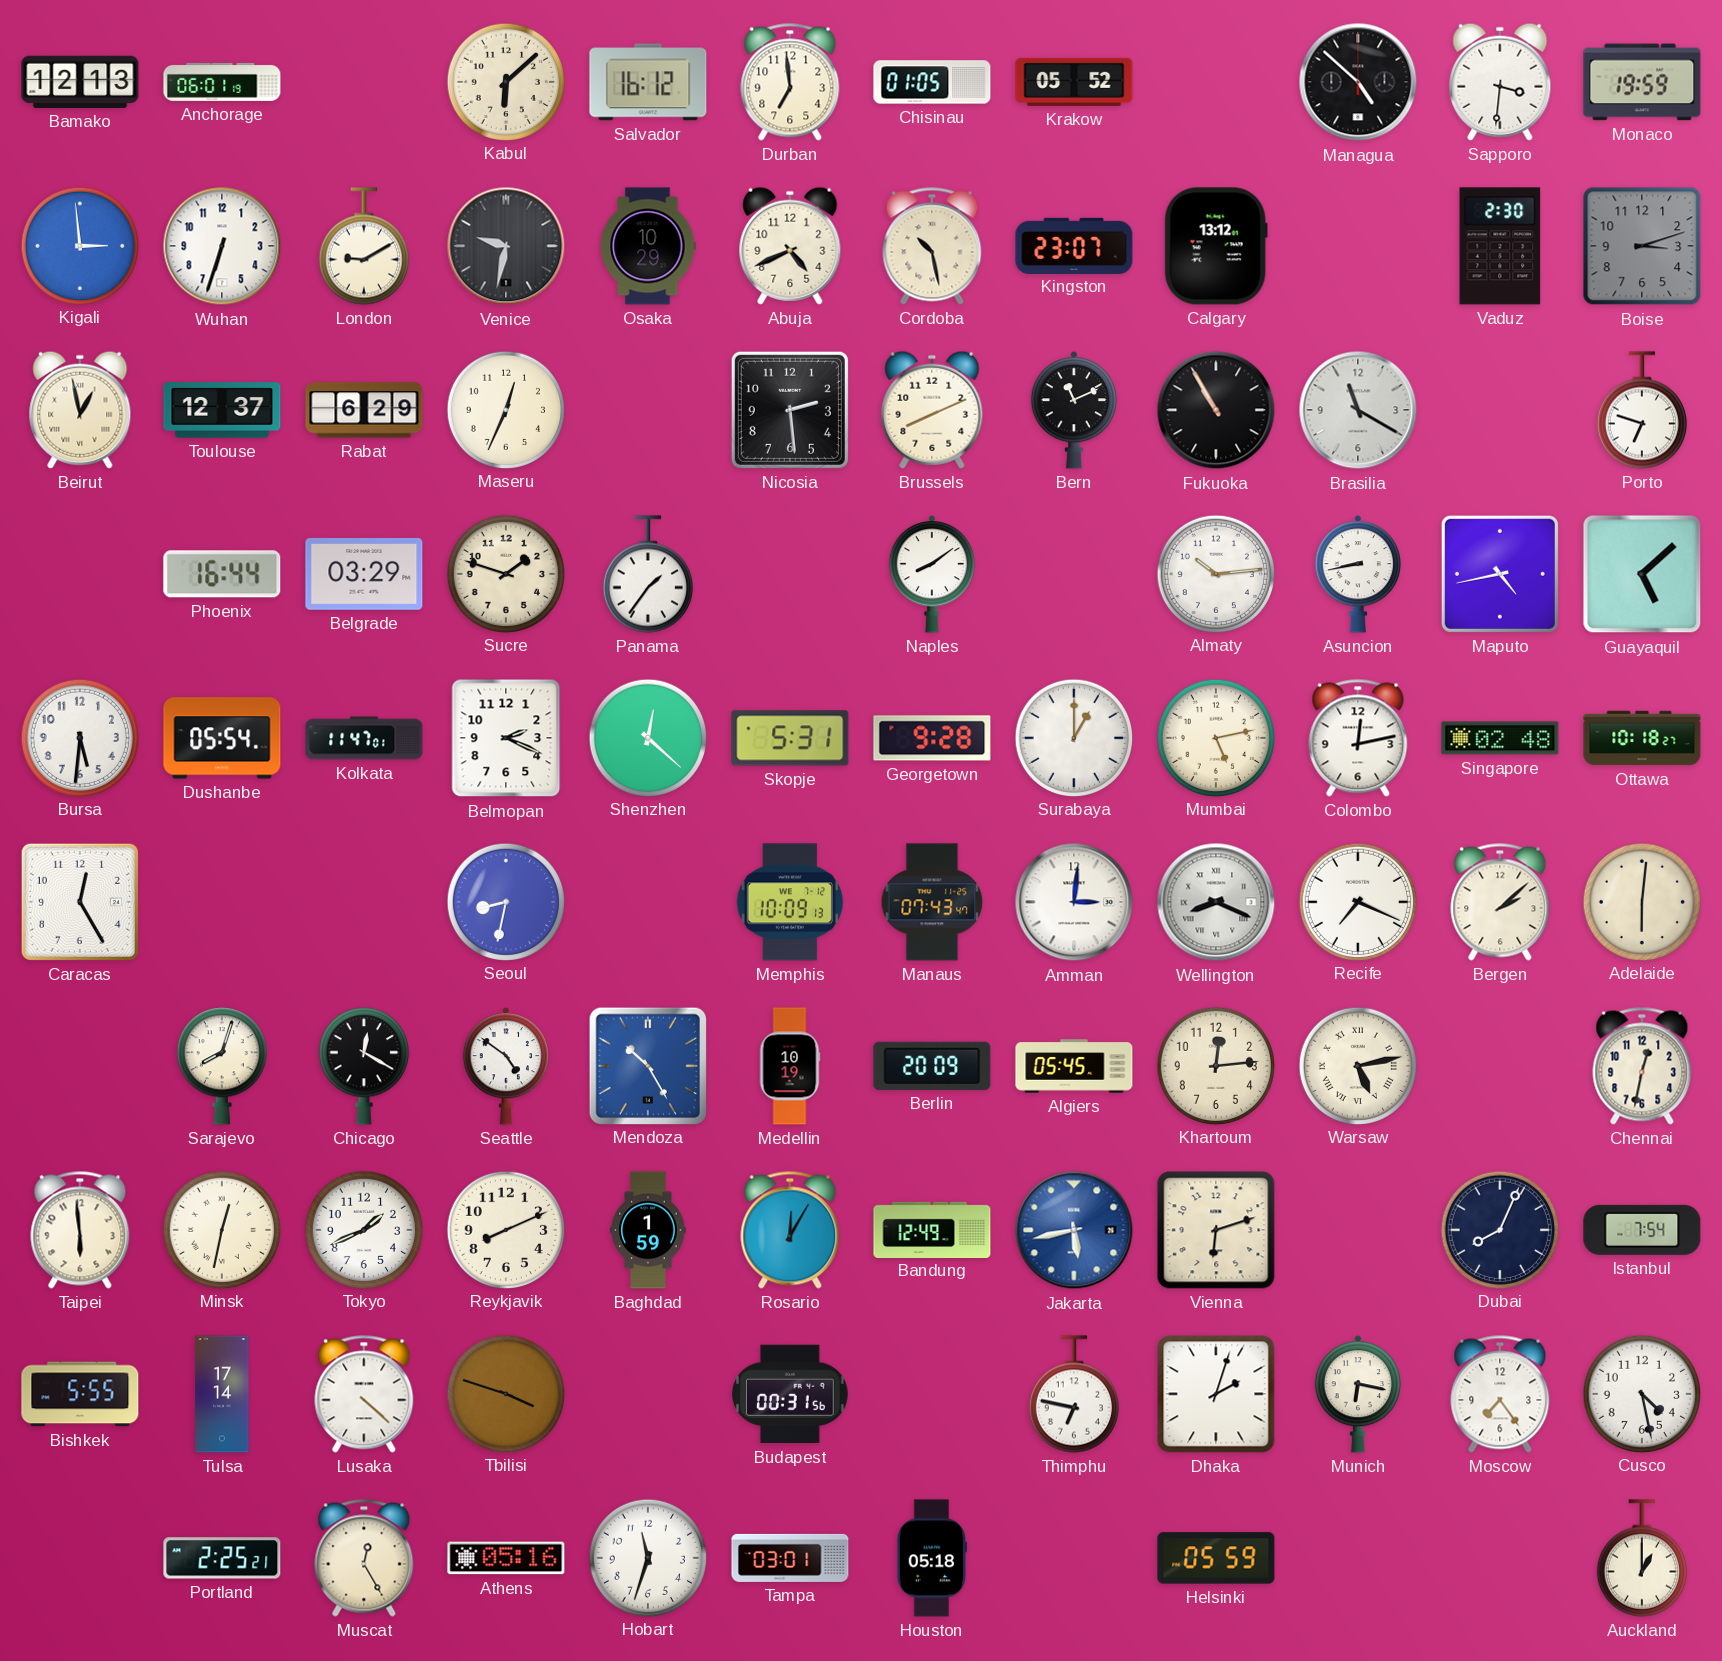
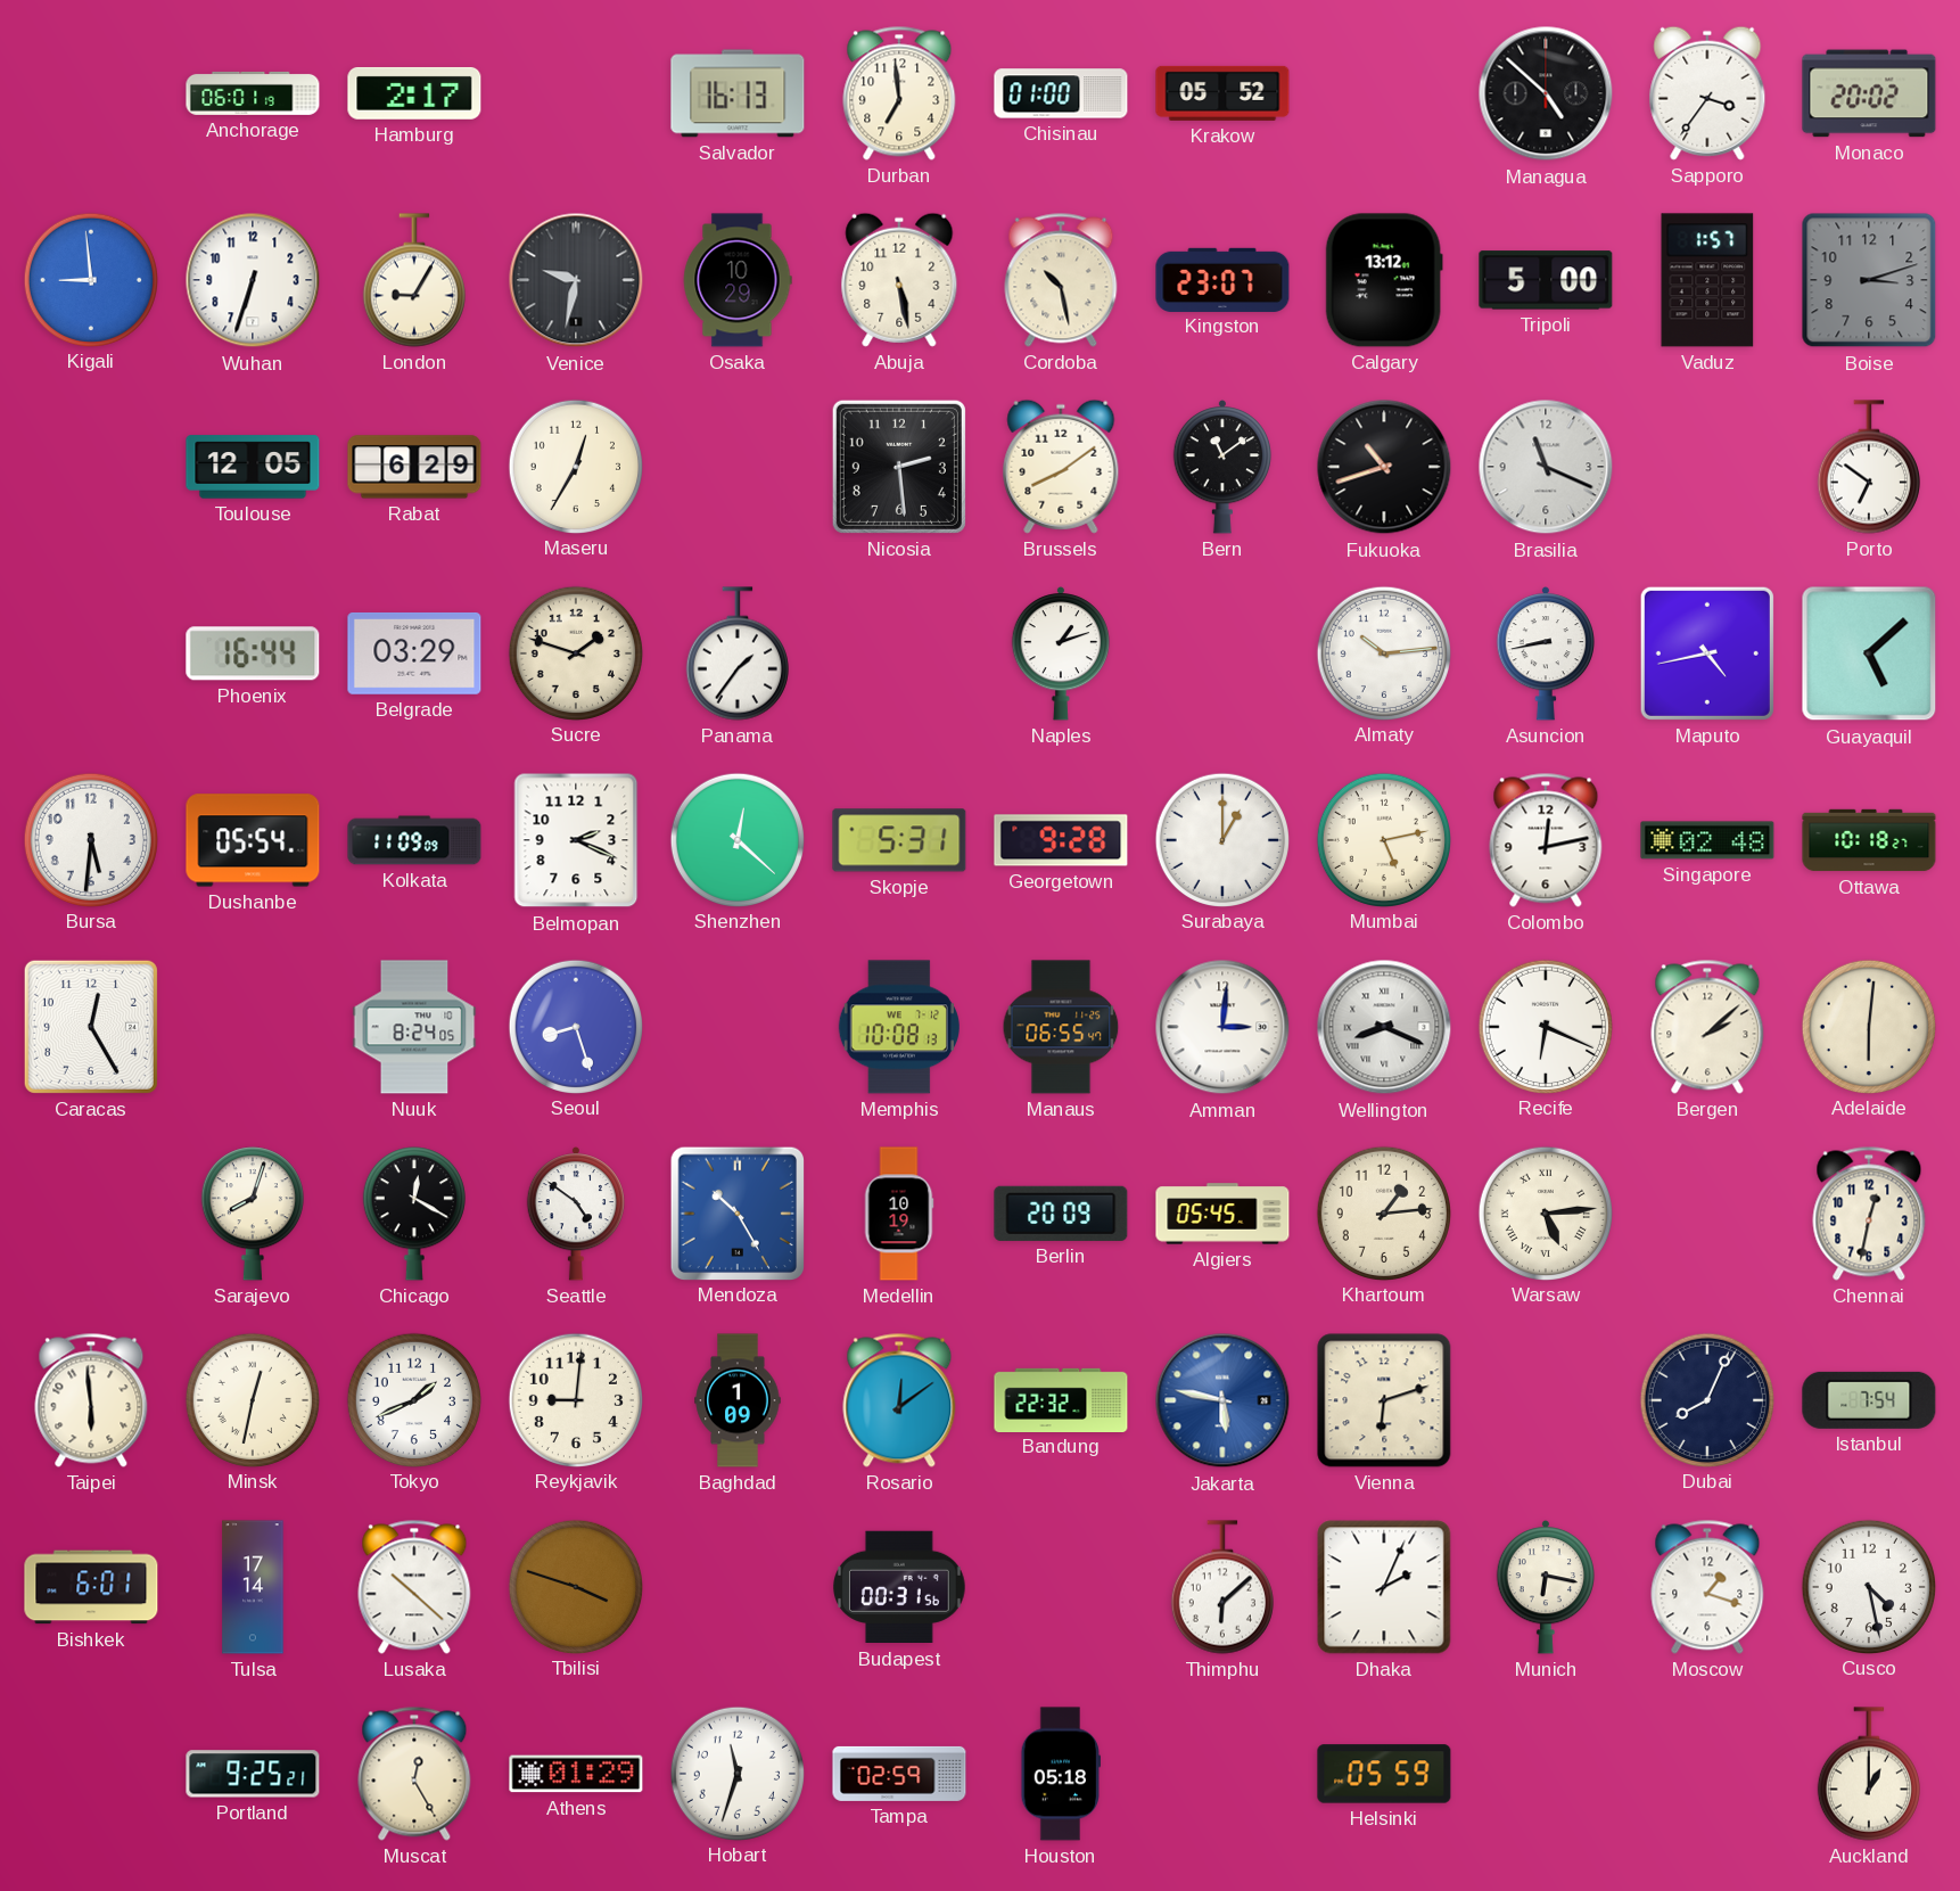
Bamako: 12:13 -> none
Hamburg: none -> 2:17
Kabul: 6:08 -> none
Salvador: 16:12 -> 16:13
Chisinau: 01:05 -> 01:00
Sapporo: 3:31 -> 3:36
Monaco: 19:59 -> 20:02
Kigali: 2:59 -> 8:59
London: 9:10 -> 9:05
Abuja: 4:41 -> 5:28
Tripoli: none -> 5:00
Vaduz: 2:30 -> 1:57
Beirut: 12:58 -> none
Toulouse: 12:37 -> 12:05
Maseru: 12:34 -> 12:35
Brussels: 8:11 -> 8:09
Bern: 11:11 -> 11:09
Fukuoka: 10:55 -> 10:42
Brasilia: 11:20 -> 11:19
Porto: 6:48 -> 6:51
Naples: 8:09 -> 1:12
Kolkata: 11:47 -> 11:09
Nuuk: none -> 8:24
Seoul: 8:32 -> 8:27
Memphis: 10:09 -> 10:08
Manaus: 07:43 -> 06:55
Recife: 7:19 -> 6:19
Khartoum: 12:14 -> 1:14
Warsaw: 5:13 -> 5:14
Reykjavik: 8:11 -> 9:01
Baghdad: 1:59 -> 1:09
Rosario: 12:05 -> 12:09
Bandung: 12:49 -> 22:32
Jakarta: 5:43 -> 5:47
Bishkek: 5:55 -> 6:01
Lusaka: 4:22 -> 10:22
Thimphu: 6:47 -> 6:08
Dhaka: 2:03 -> 2:04
Moscow: 7:24 -> 1:18
Portland: 2:25 -> 9:25
Athens: 05:16 -> 01:29
Tampa: 03:01 -> 02:59
